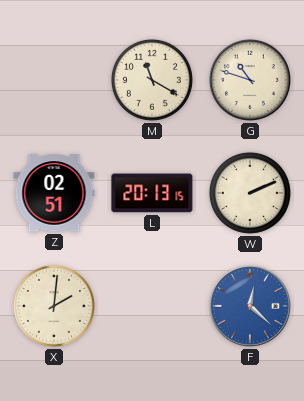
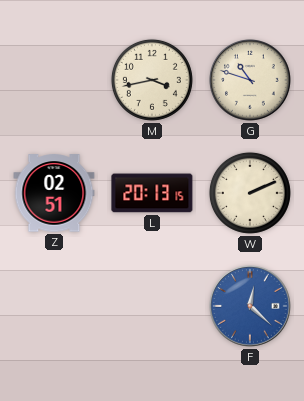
M: 11:20 -> 3:43
X: 2:01 -> none
